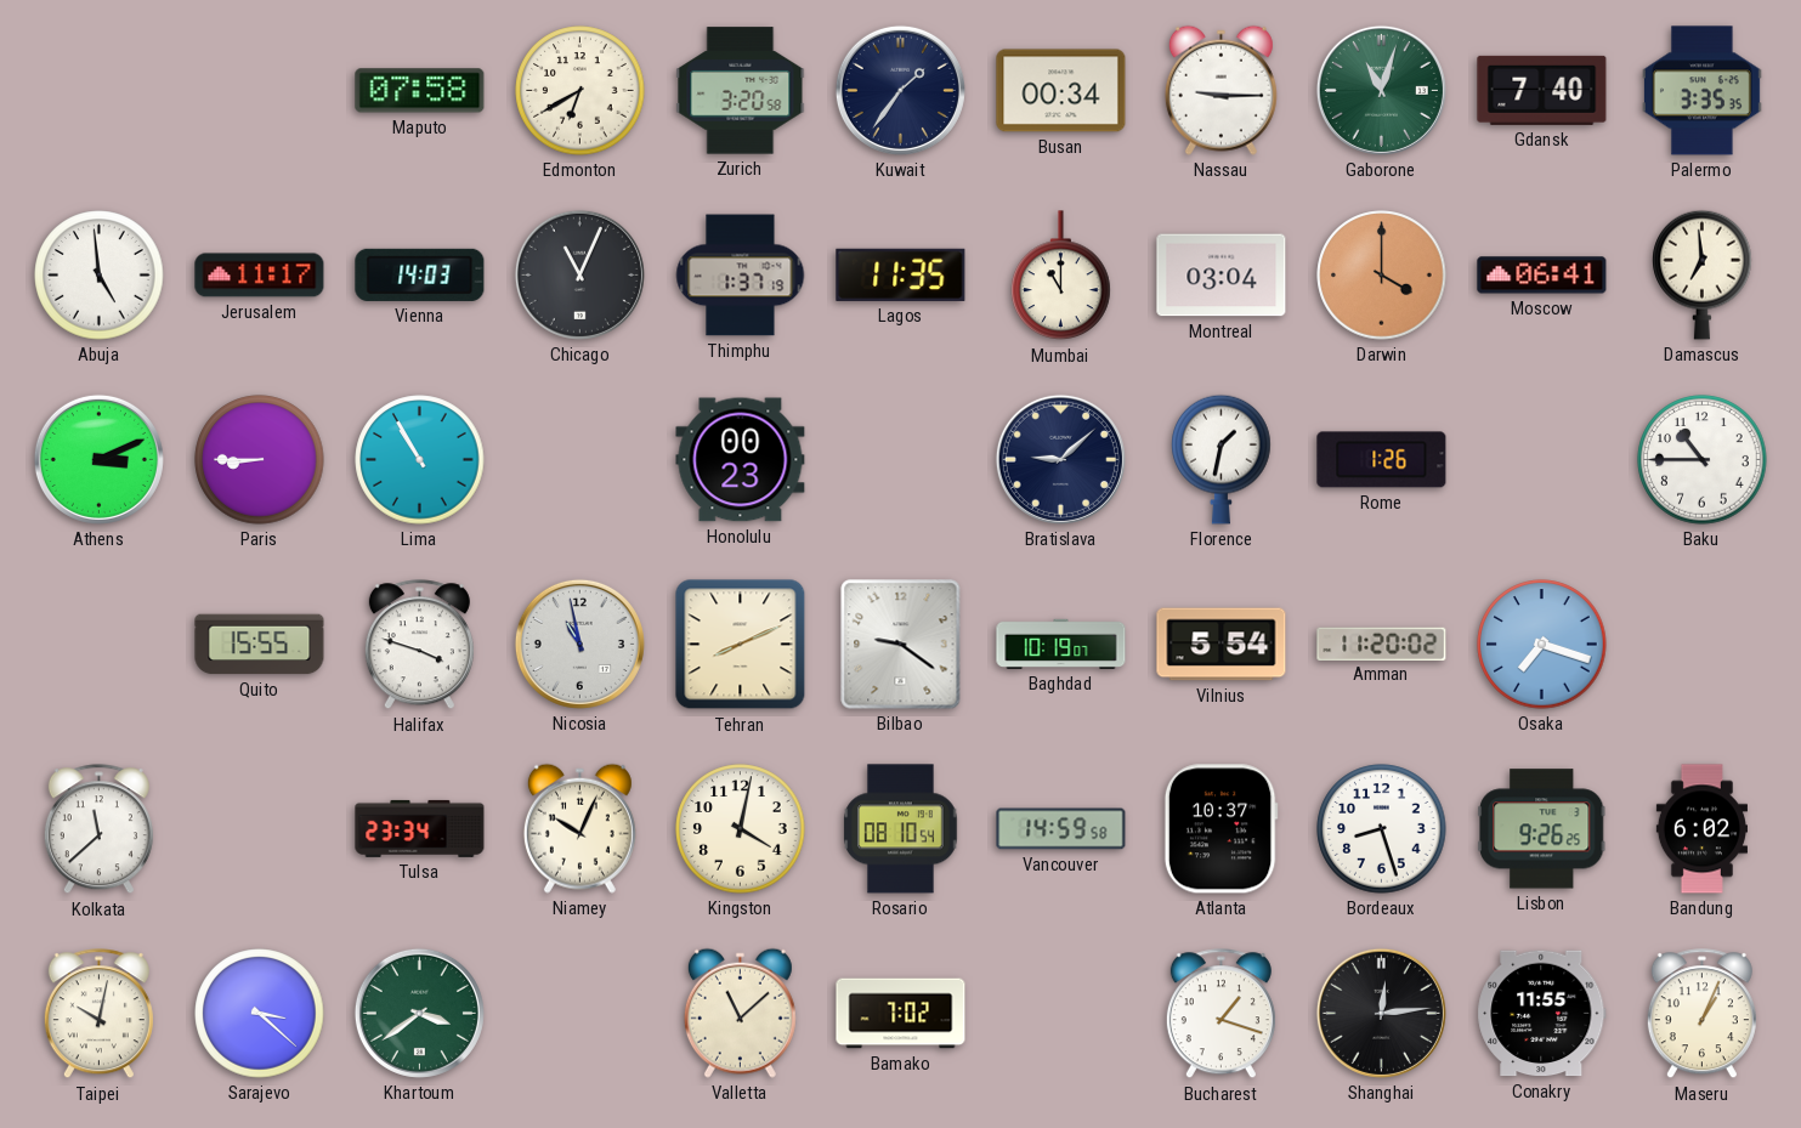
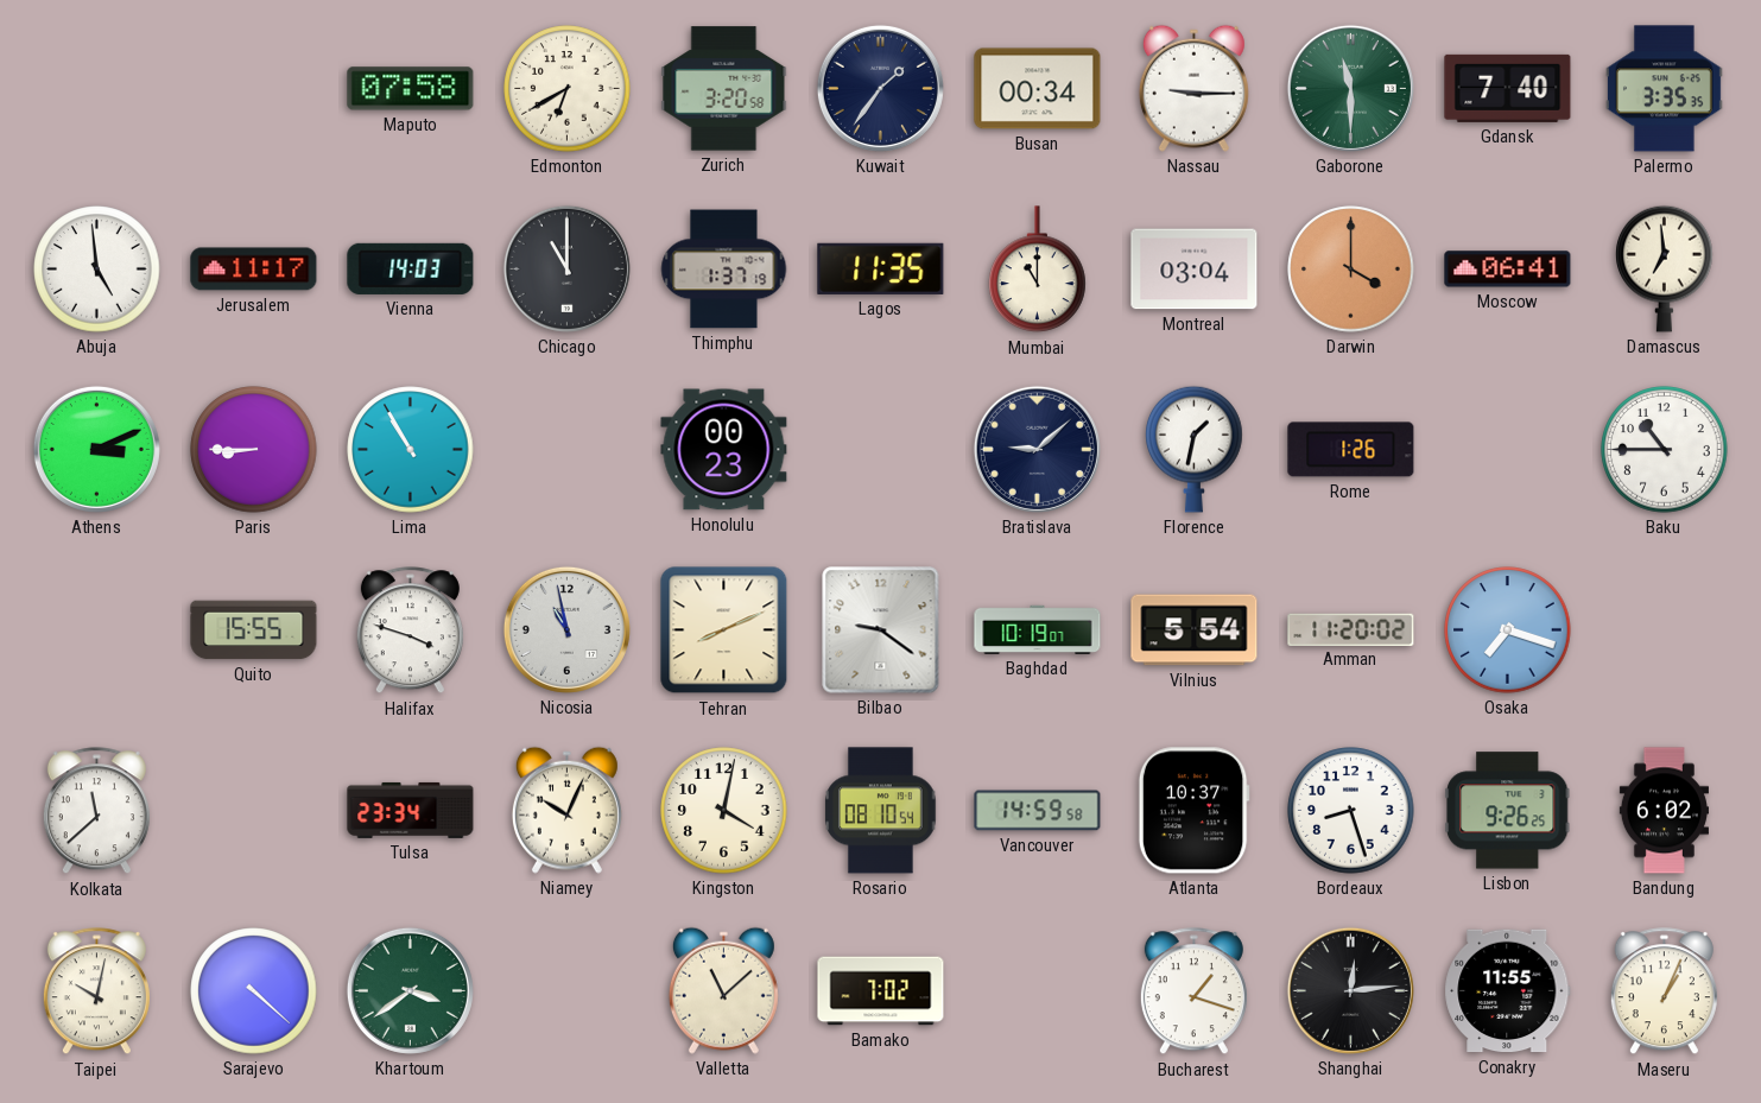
Gaborone: 11:03 -> 11:30
Chicago: 11:04 -> 11:00
Sarajevo: 3:22 -> 4:22
